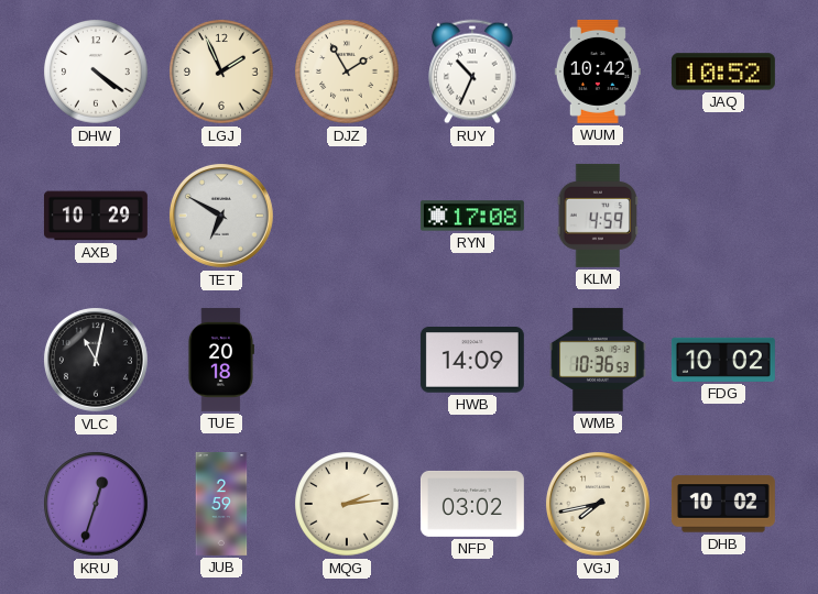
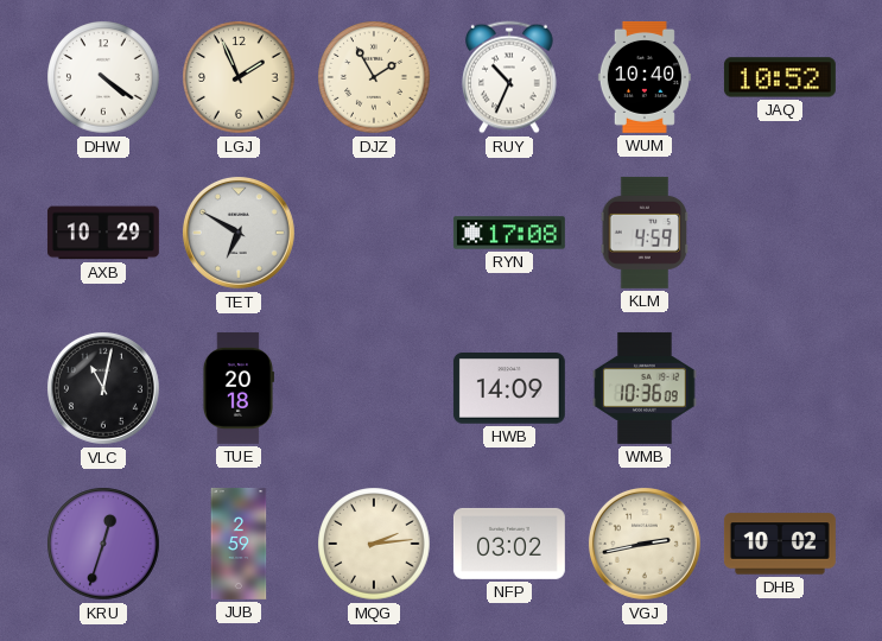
WUM: 10:42 -> 10:40
WMB: 10:36:53 -> 10:36:09
FDG: 10:02 -> none
VGJ: 7:43 -> 2:43
